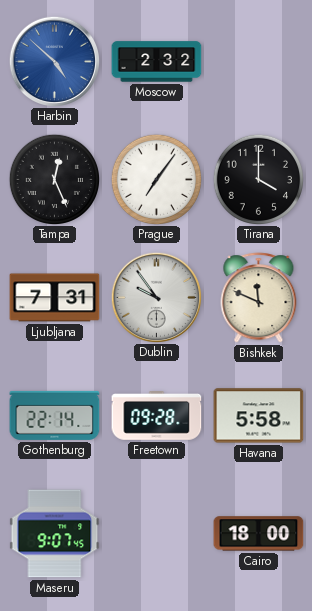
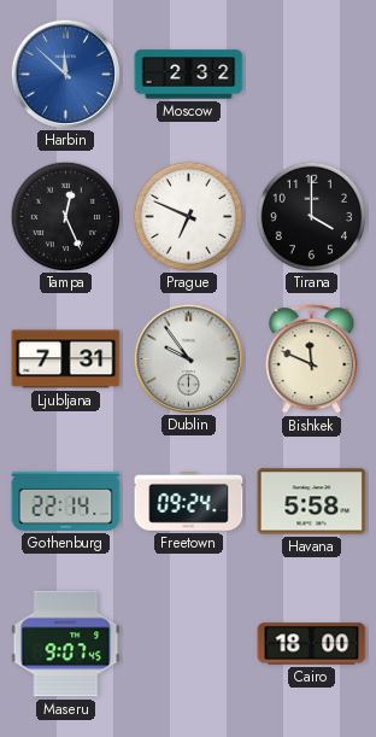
Harbin: 4:52 -> 11:52
Prague: 7:06 -> 6:49
Freetown: 09:28 -> 09:24
